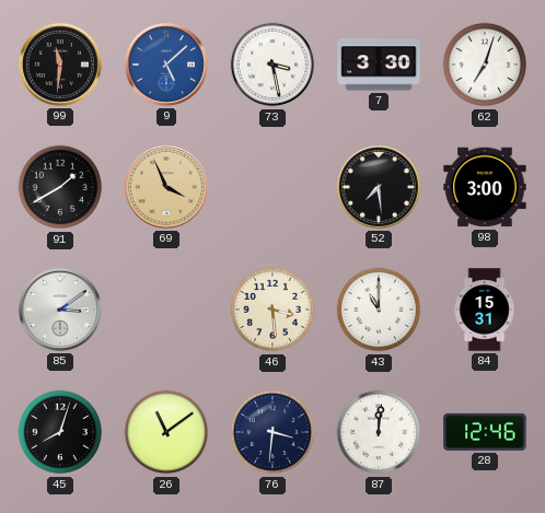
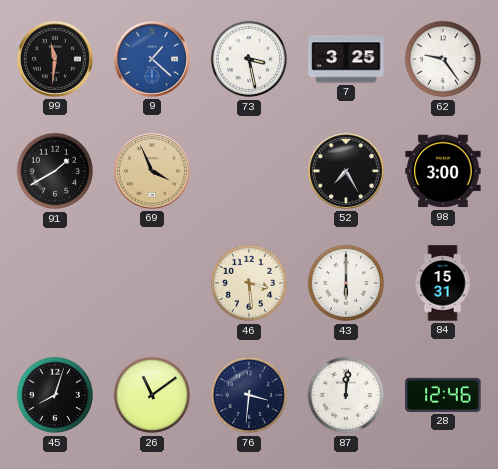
9: 5:08 -> 1:22
7: 3:30 -> 3:25
62: 7:03 -> 9:24
52: 7:29 -> 7:25
85: 3:09 -> none
43: 11:00 -> 6:00
